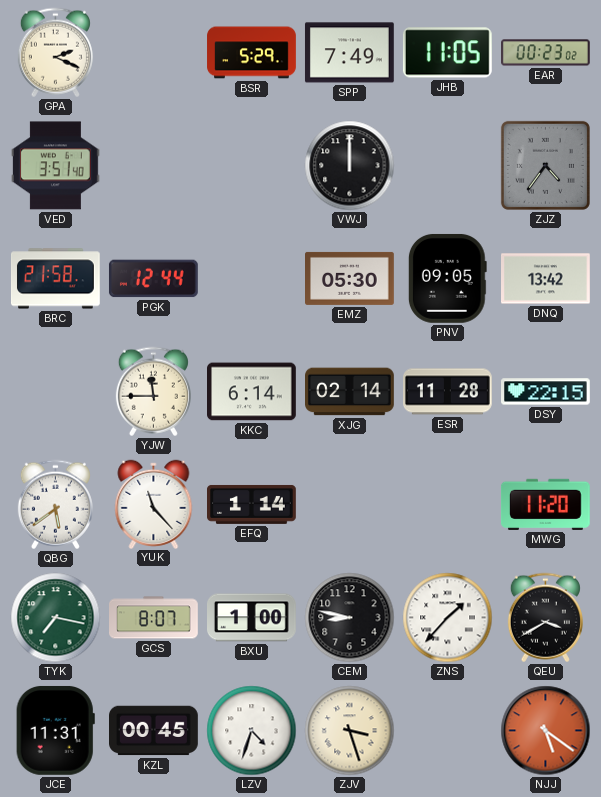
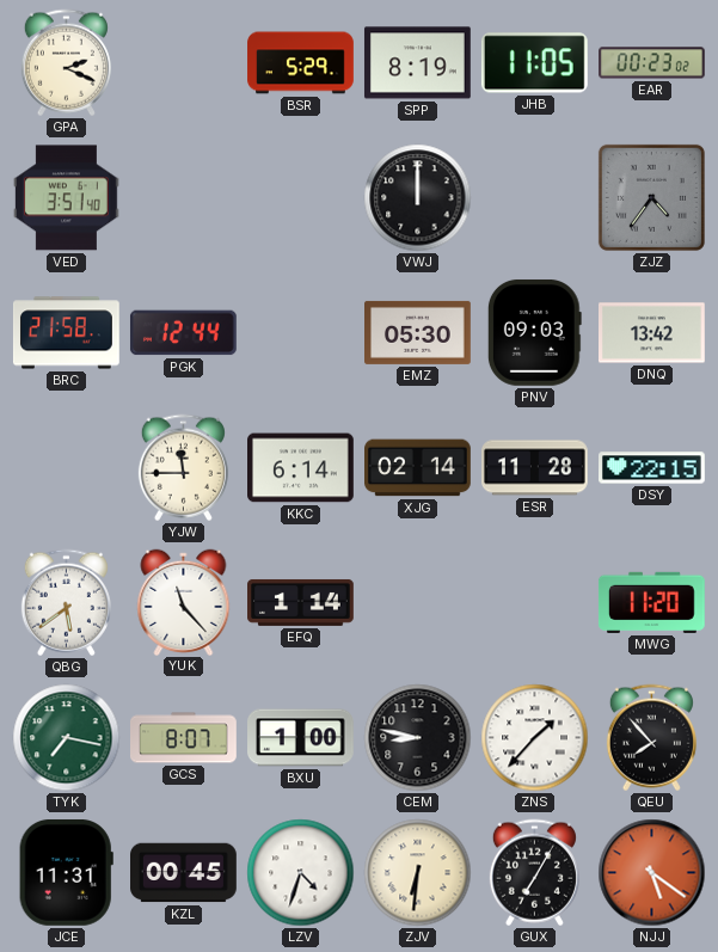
SPP: 7:49 -> 8:19
PNV: 09:05 -> 09:03
QEU: 3:40 -> 7:53
ZJV: 3:27 -> 6:31
GUX: none -> 7:05
